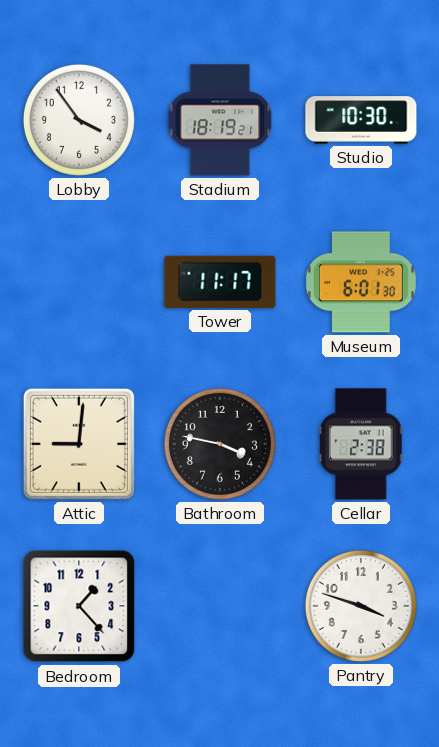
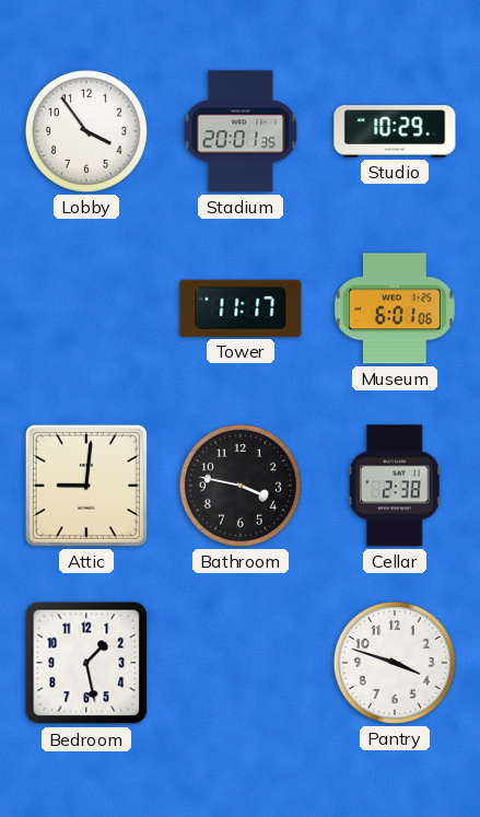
Stadium: 18:19 -> 20:01
Studio: 10:30 -> 10:29
Museum: 6:01:30 -> 6:01:06
Bedroom: 1:23 -> 1:28
